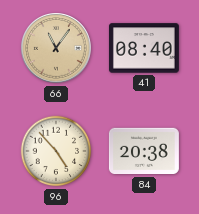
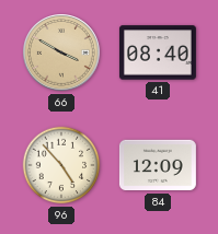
66: 11:06 -> 3:50
84: 20:38 -> 12:09
